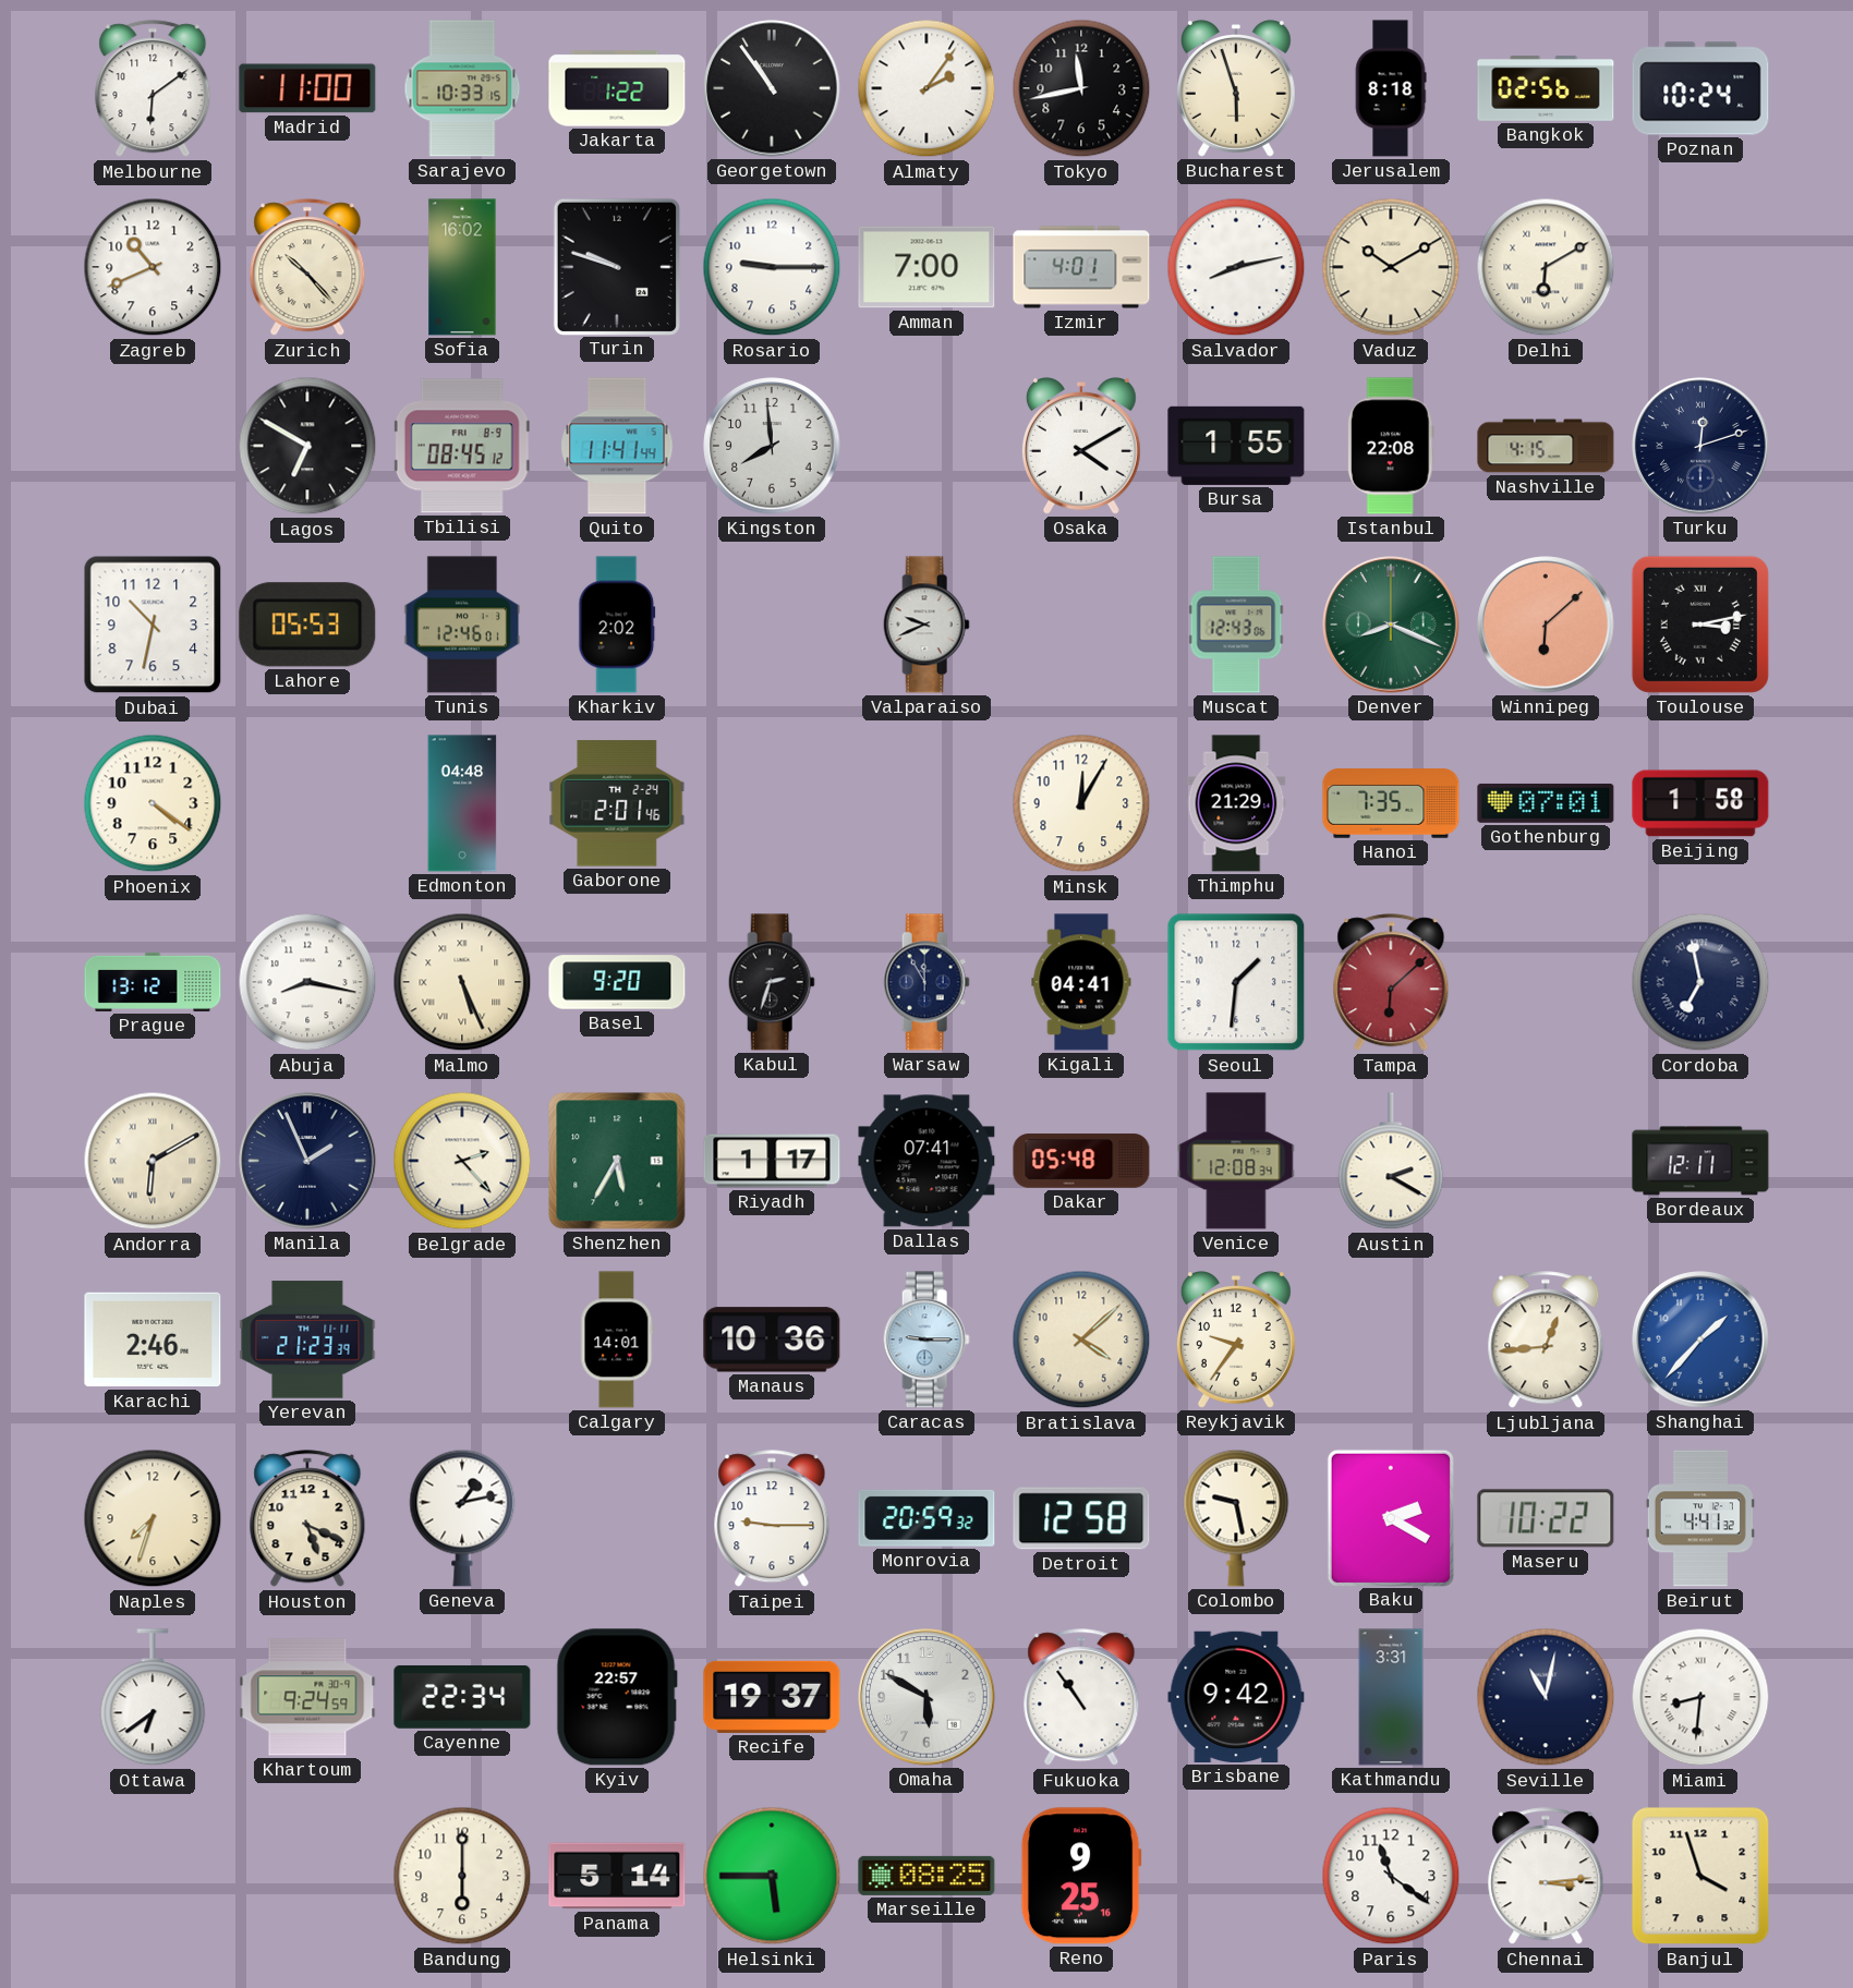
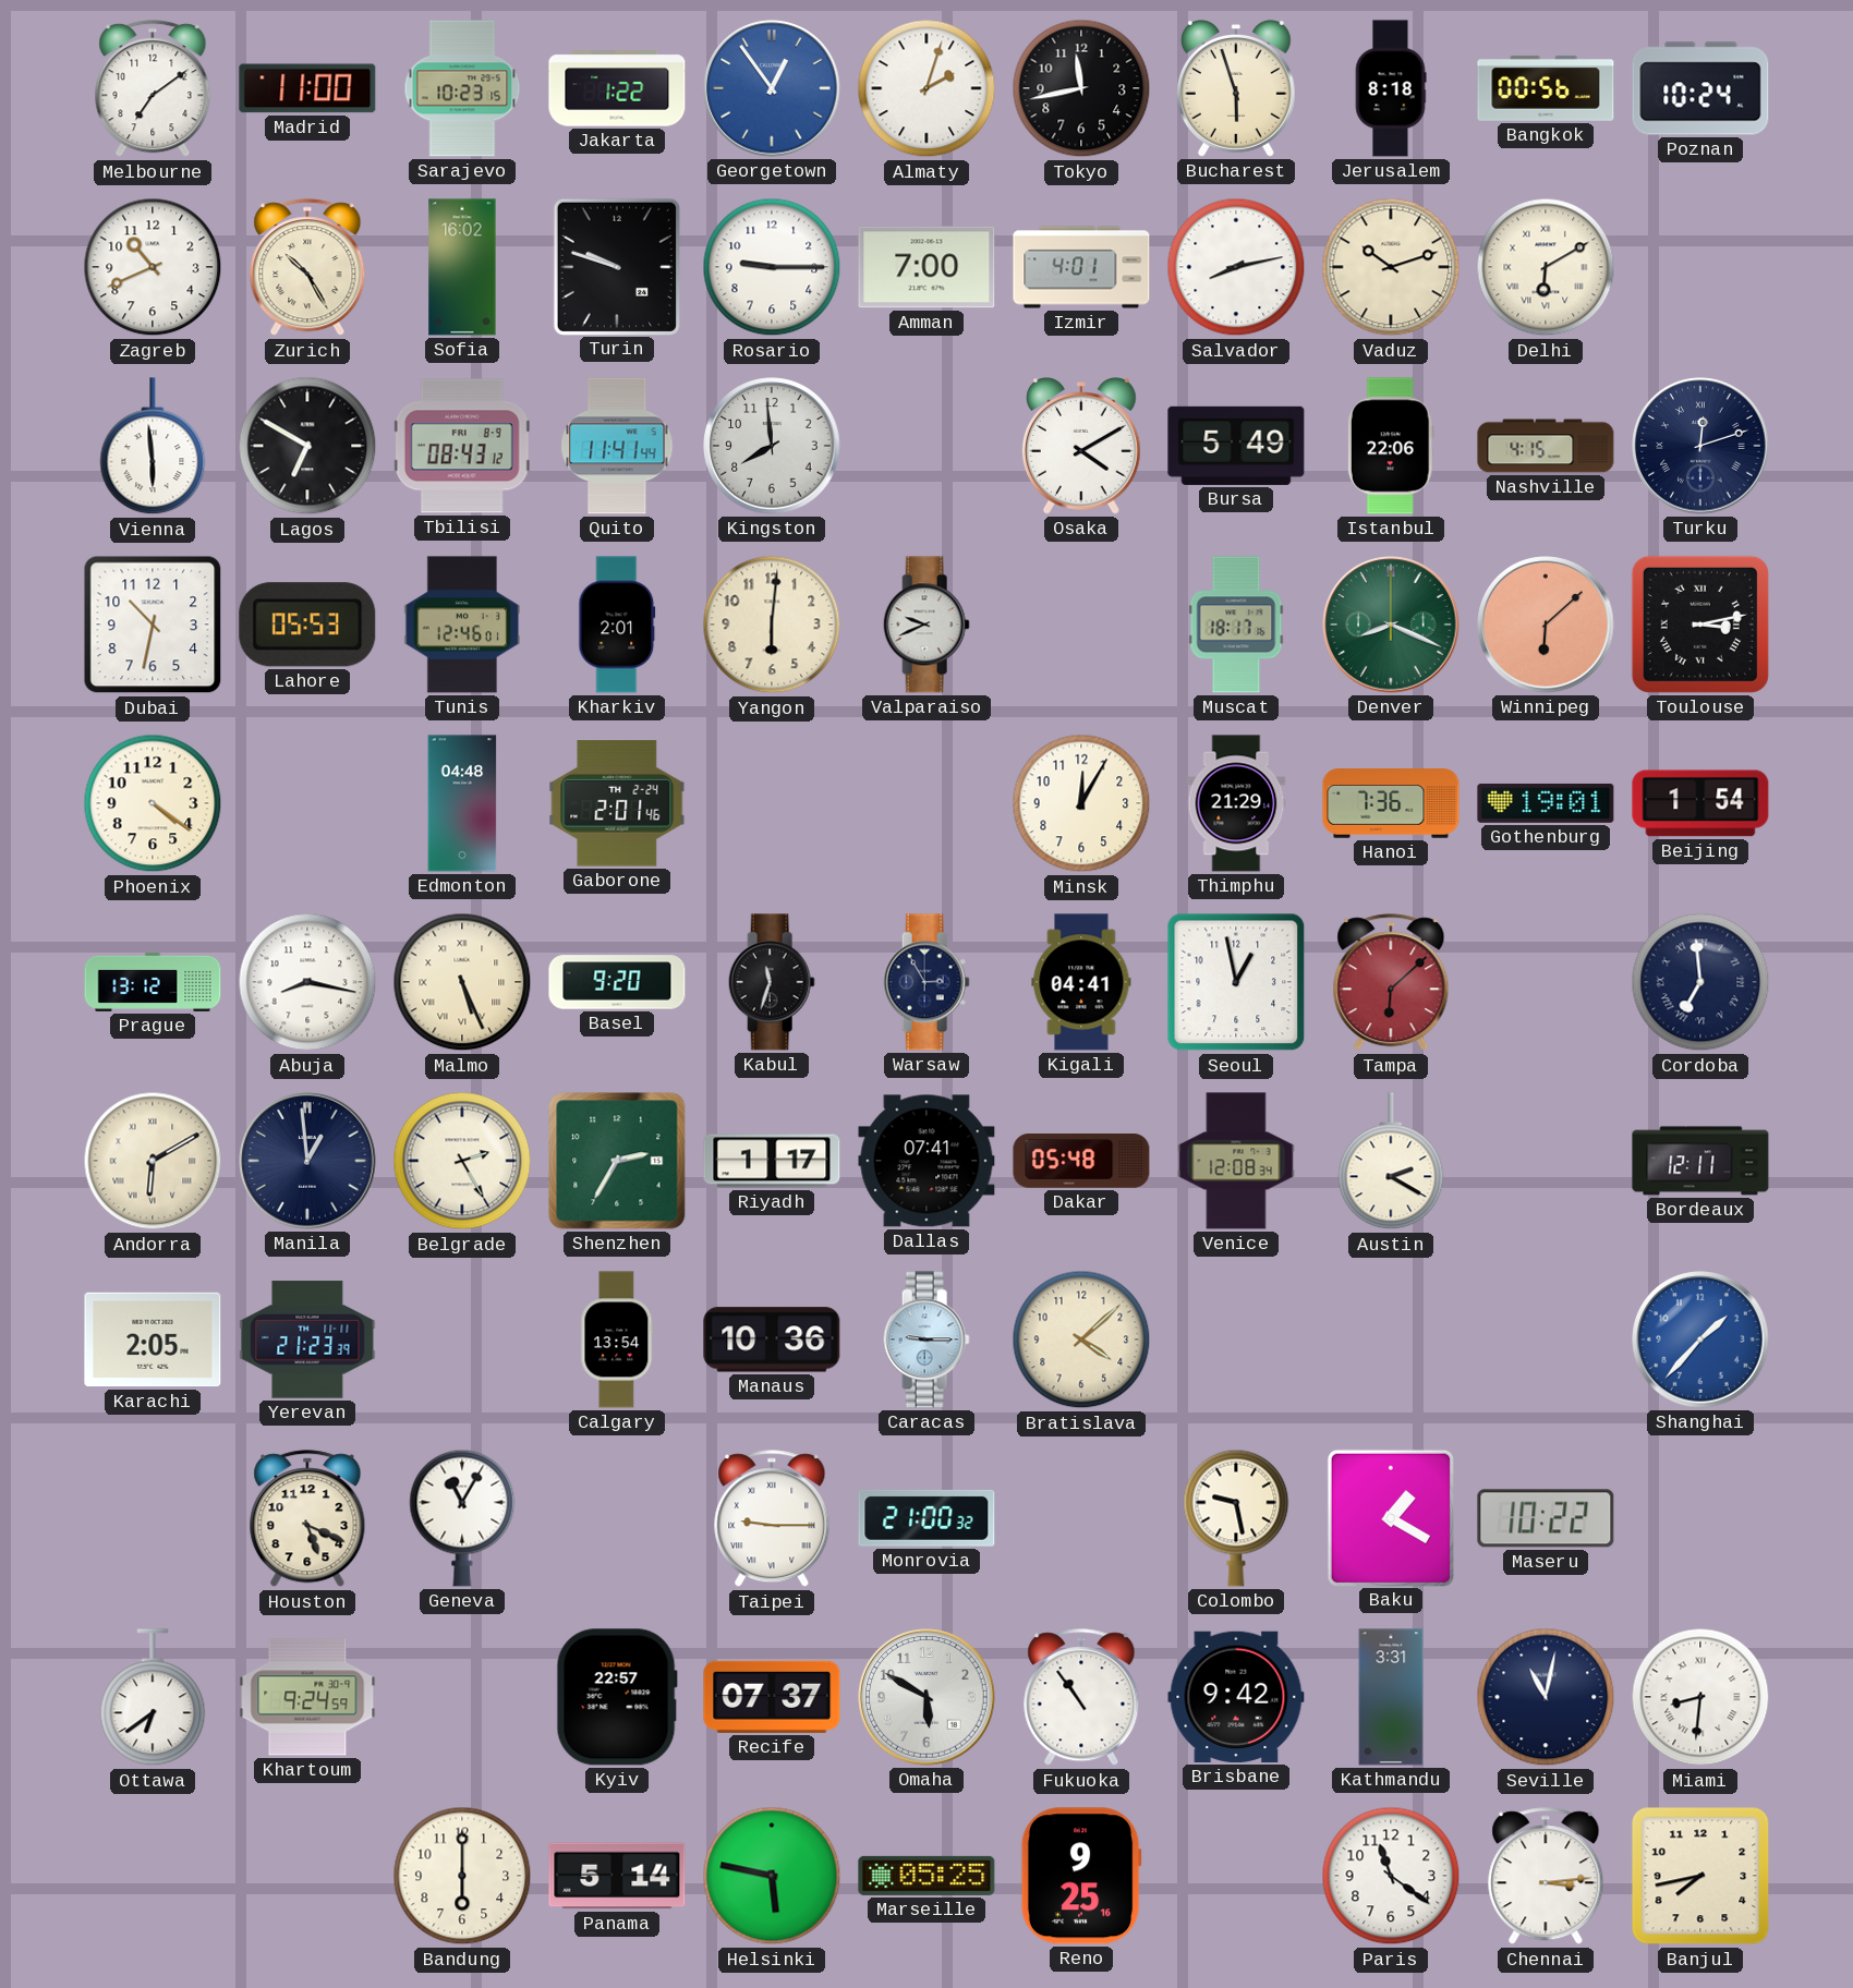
Melbourne: 6:09 -> 7:09
Sarajevo: 10:33 -> 10:23
Georgetown: 10:54 -> 12:54
Georgetown dial: black -> blue
Almaty: 2:06 -> 2:03
Bangkok: 02:56 -> 00:56
Zurich: 10:23 -> 10:25
Vaduz: 10:10 -> 10:12
Vienna: none -> 5:59
Tbilisi: 08:45 -> 08:43
Bursa: 1:55 -> 5:49
Istanbul: 22:08 -> 22:06
Kharkiv: 2:02 -> 2:01
Yangon: none -> 6:01
Muscat: 12:43 -> 18:17
Hanoi: 7:35 -> 7:36
Gothenburg: 07:01 -> 19:01
Beijing: 1:58 -> 1:54
Kabul: 2:33 -> 11:33
Warsaw: 11:55 -> 2:55
Seoul: 1:31 -> 12:58
Cordoba: 6:58 -> 6:59
Manila: 1:56 -> 12:59
Belgrade: 2:23 -> 2:25
Shenzhen: 5:35 -> 2:35
Karachi: 2:46 -> 2:05
Calgary: 14:01 -> 13:54
Reykjavik: 9:36 -> none
Ljubljana: 12:44 -> none
Naples: 7:33 -> none
Geneva: 1:13 -> 11:05
Taipei numerals: Arabic -> Roman
Monrovia: 20:59 -> 21:00
Detroit: 12:58 -> none
Baku: 2:20 -> 1:20
Beirut: 4:41 -> none
Cayenne: 22:34 -> none
Recife: 19:37 -> 07:37
Helsinki: 5:45 -> 5:47
Marseille: 08:25 -> 05:25
Banjul: 3:57 -> 7:43
